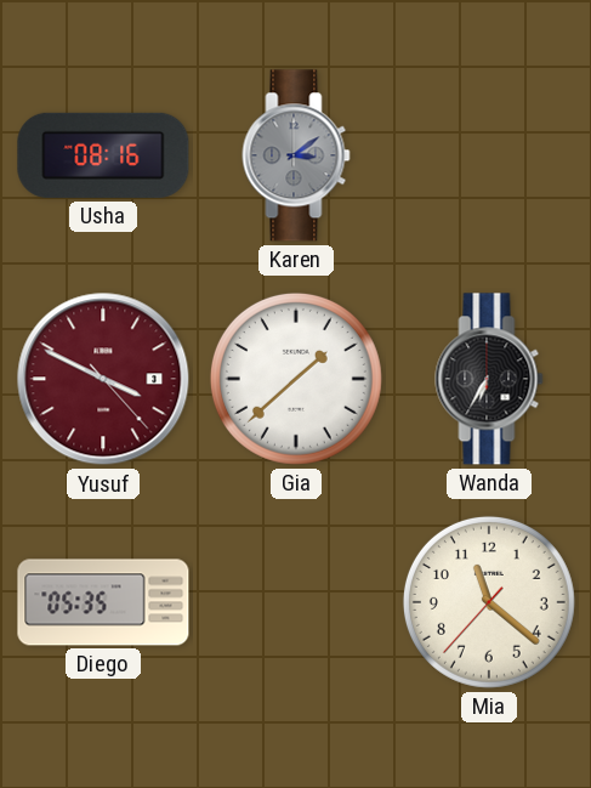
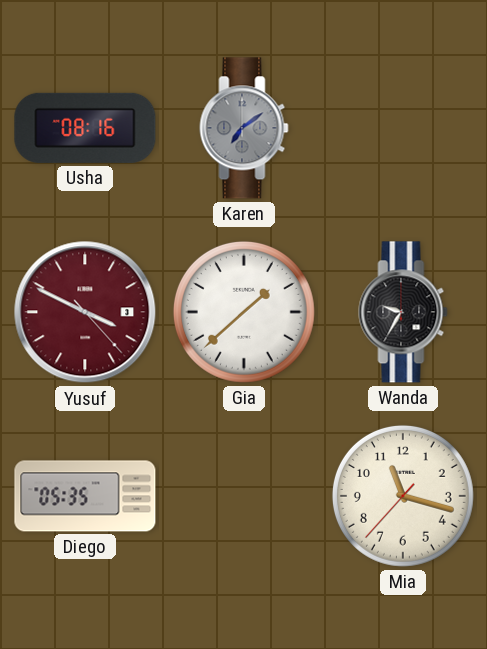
Karen: 3:09 -> 7:09
Wanda: 6:35 -> 9:35
Mia: 11:21 -> 11:17
